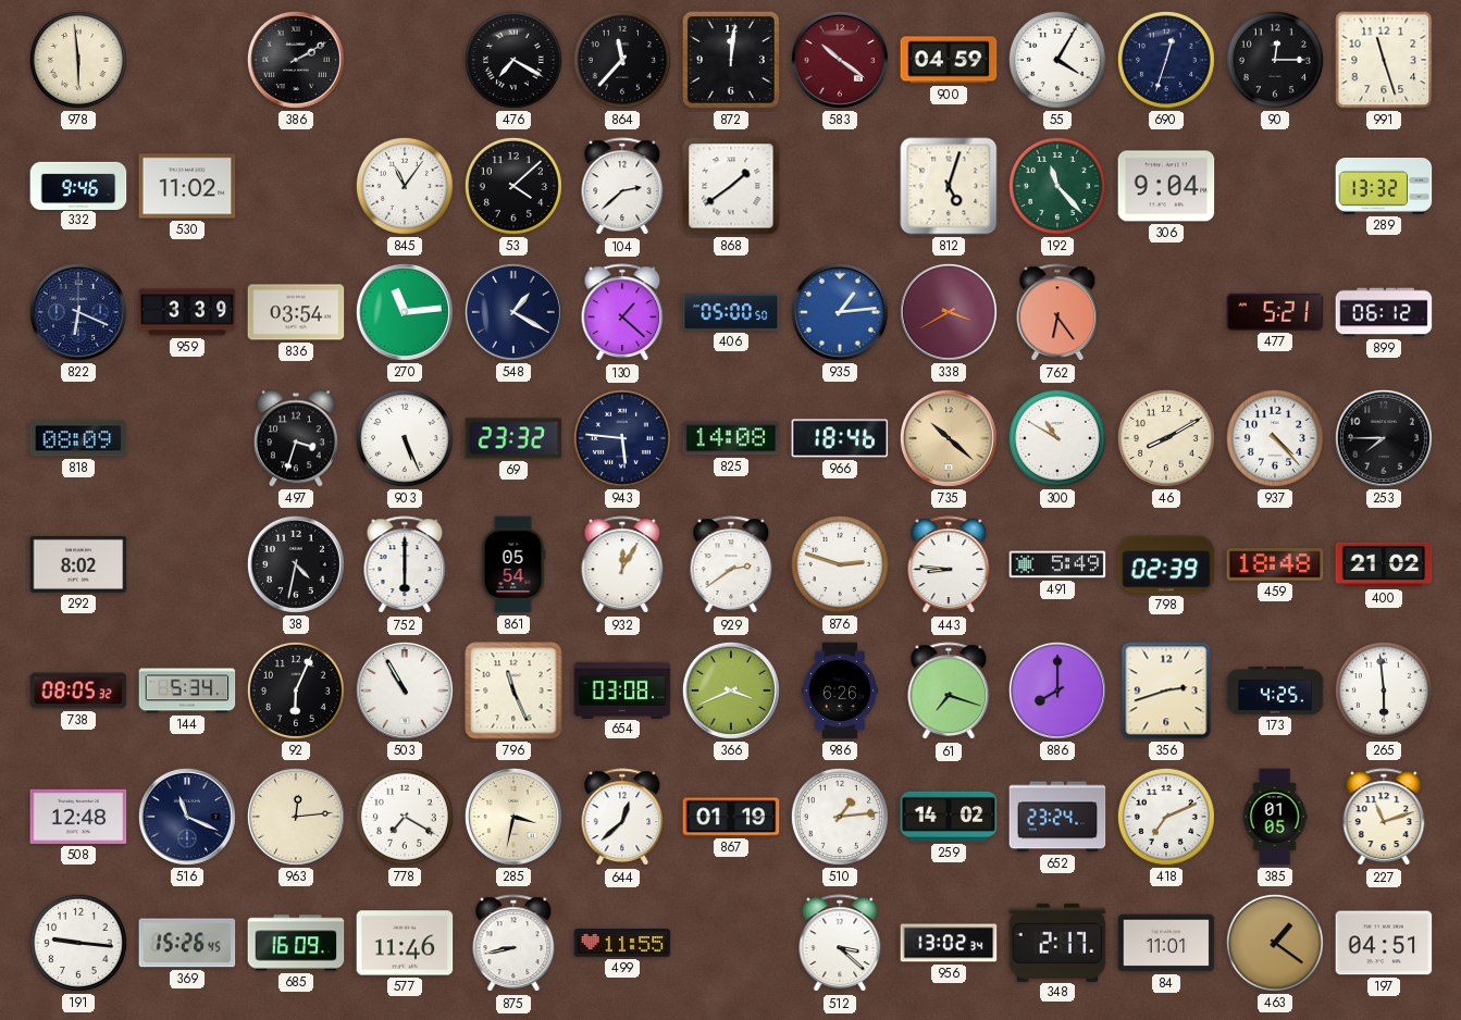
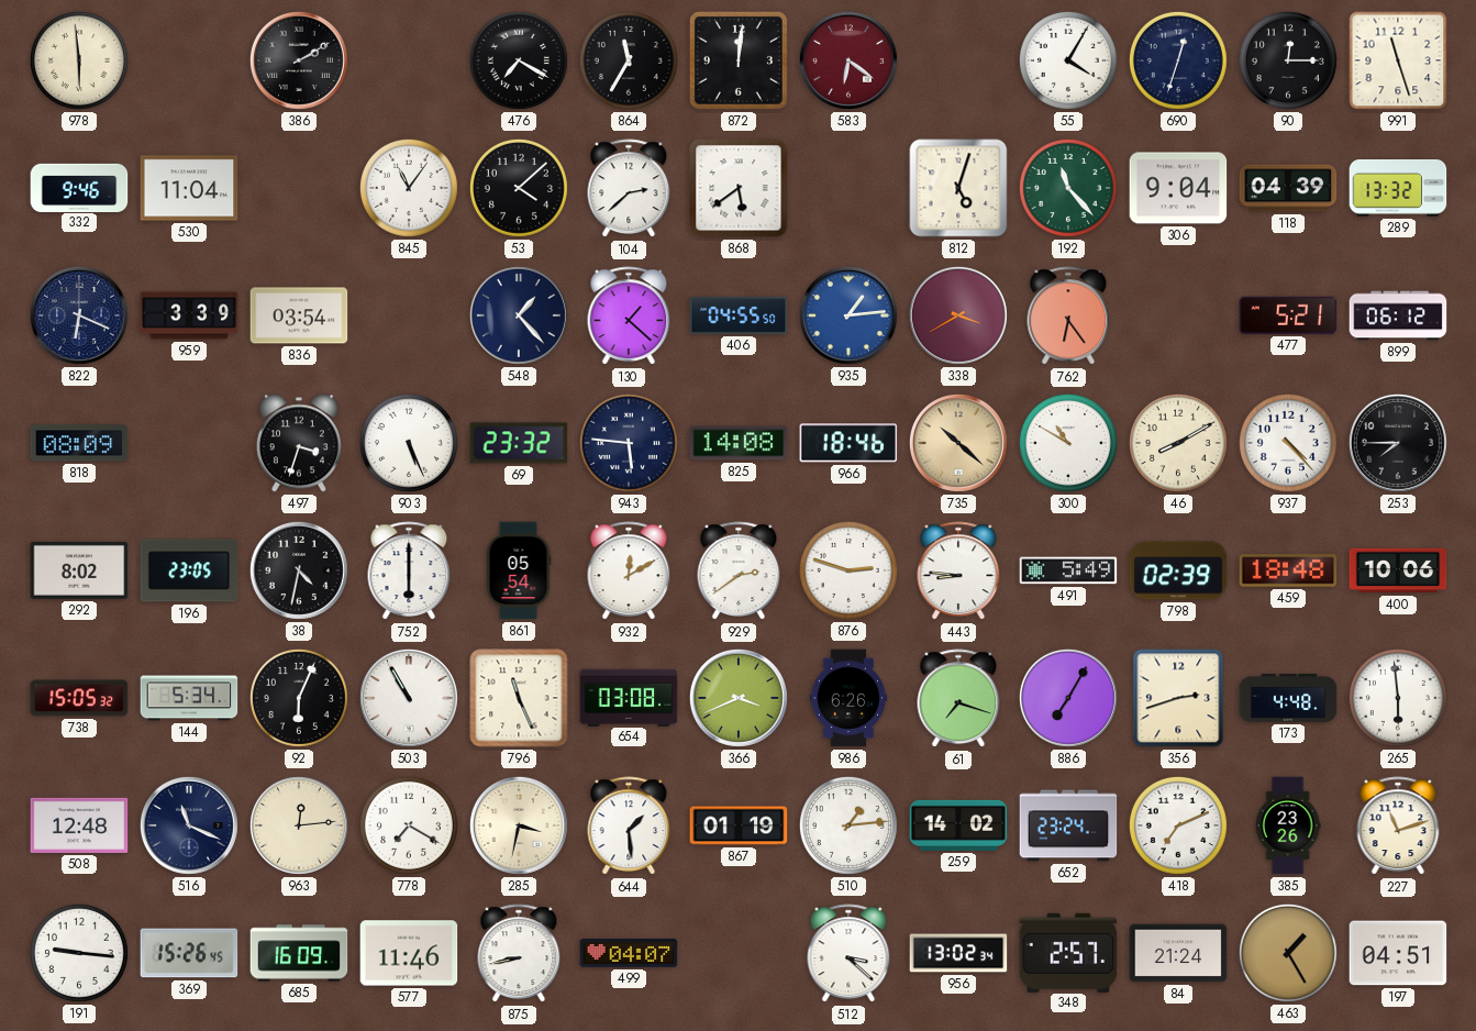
864: 11:37 -> 11:35
583: 10:21 -> 6:21
900: 04:59 -> none
530: 11:02 -> 11:04
868: 1:39 -> 5:39
118: none -> 04:39
270: 11:14 -> none
548: 1:20 -> 1:23
406: 05:00 -> 04:55
196: none -> 23:05
932: 12:05 -> 12:10
400: 21:02 -> 10:06
738: 08:05 -> 15:05
886: 8:00 -> 7:05
173: 4:25 -> 4:48
644: 12:38 -> 1:29
385: 01:05 -> 23:26
499: 11:55 -> 04:07
348: 2:17 -> 2:57
84: 11:01 -> 21:24
463: 1:21 -> 1:25
